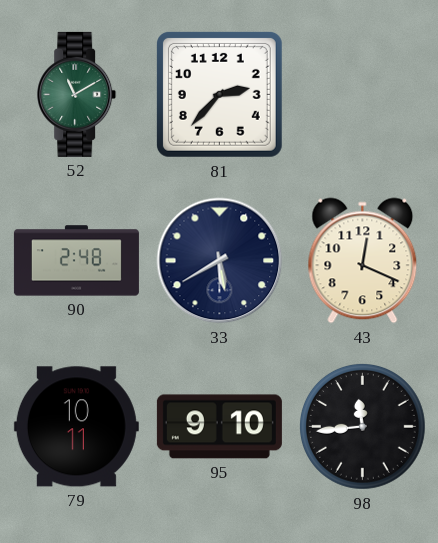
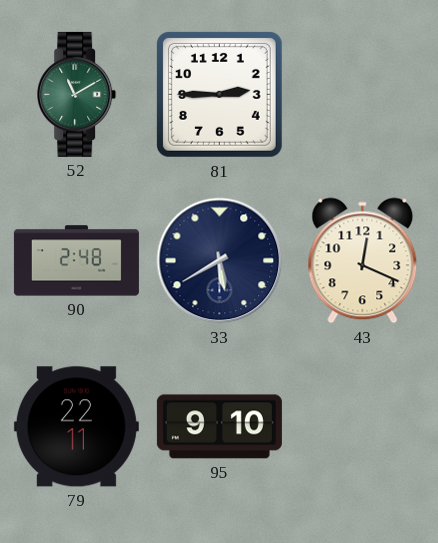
81: 2:37 -> 2:45
79: 10:11 -> 22:11
98: 11:44 -> none
